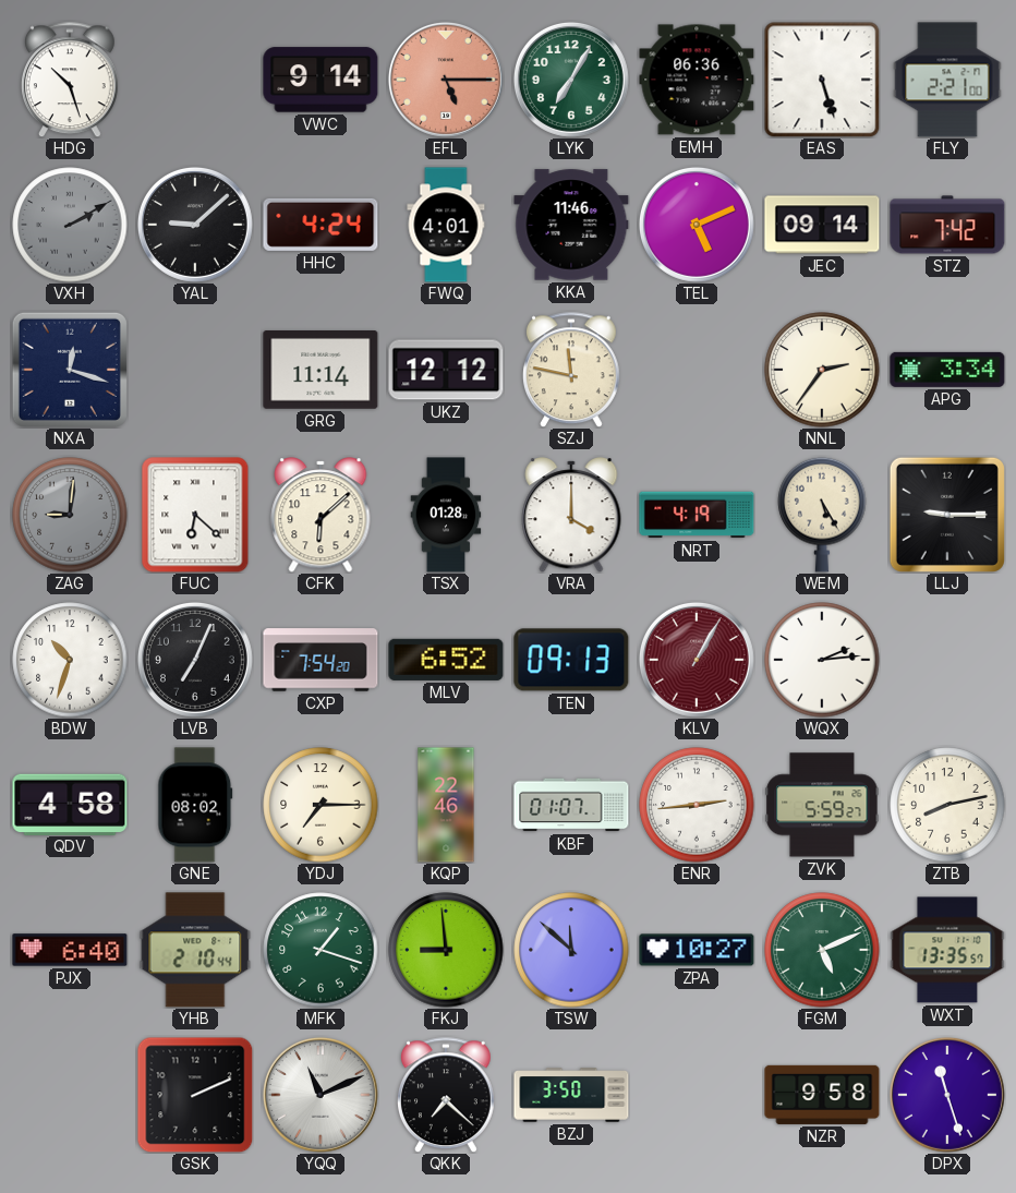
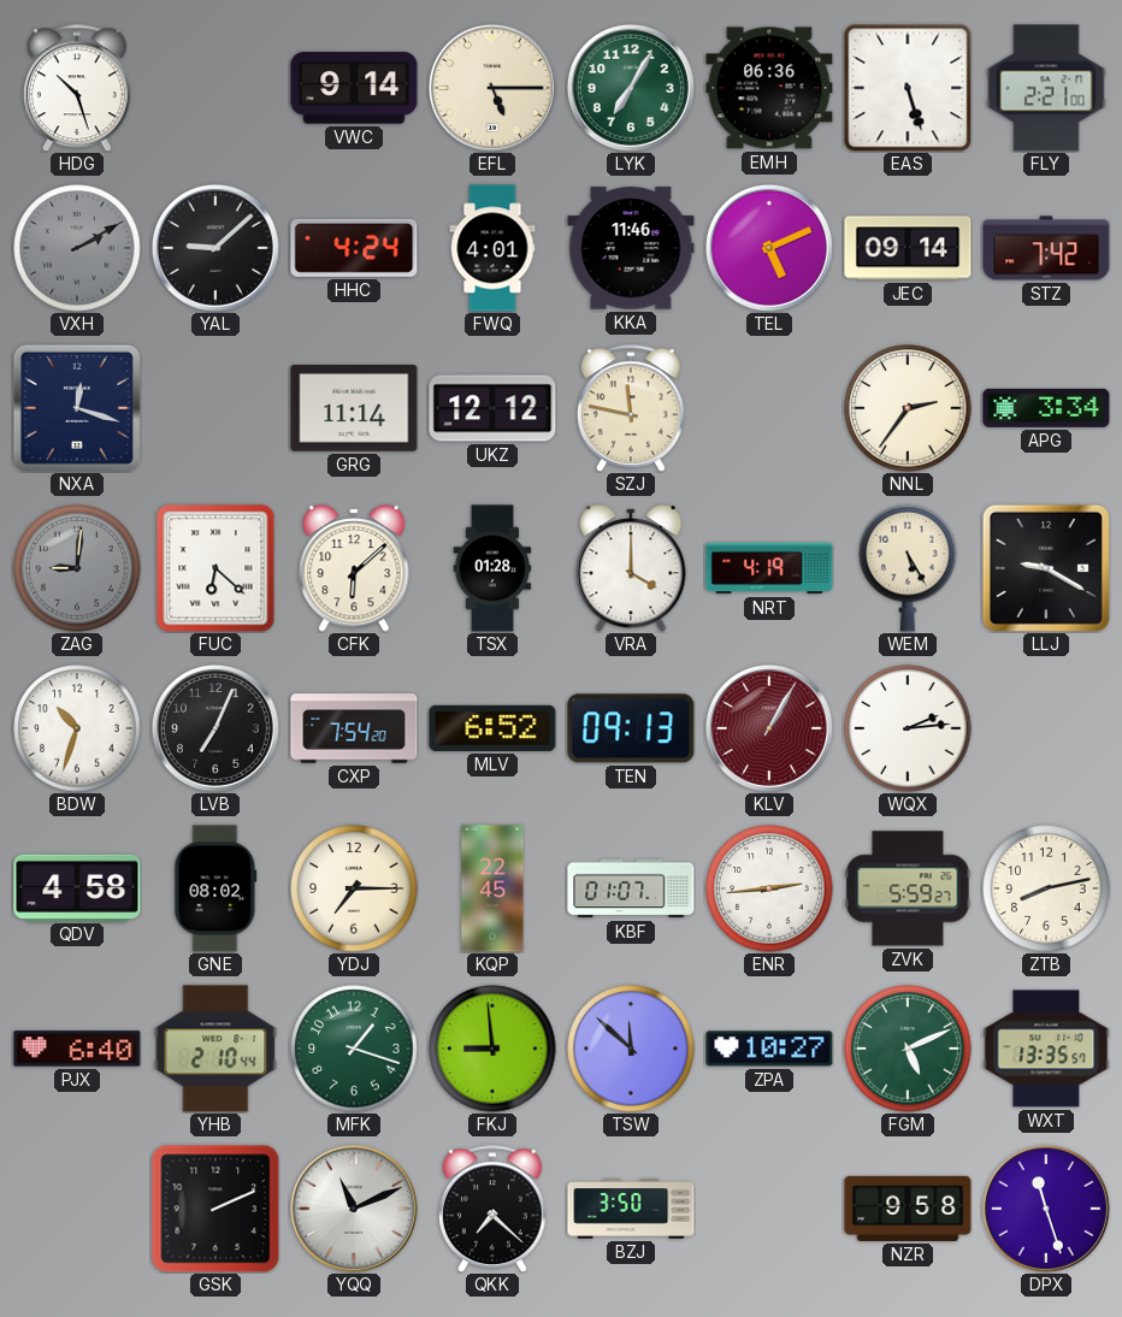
EFL dial: salmon -> cream
LLJ: 9:15 -> 9:20
KQP: 22:46 -> 22:45
